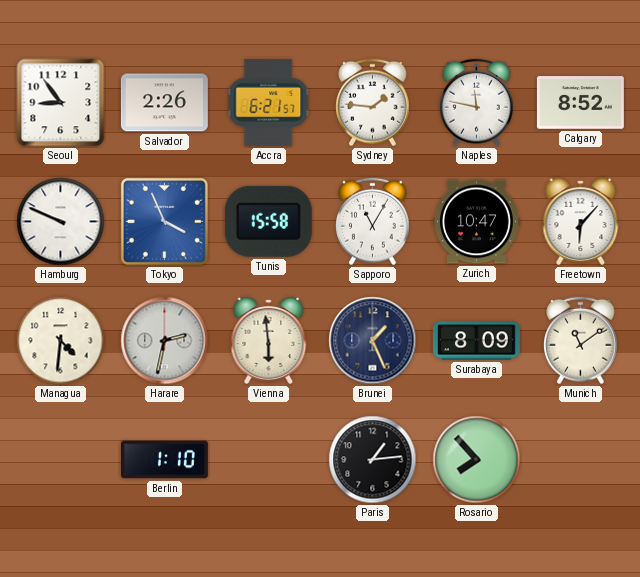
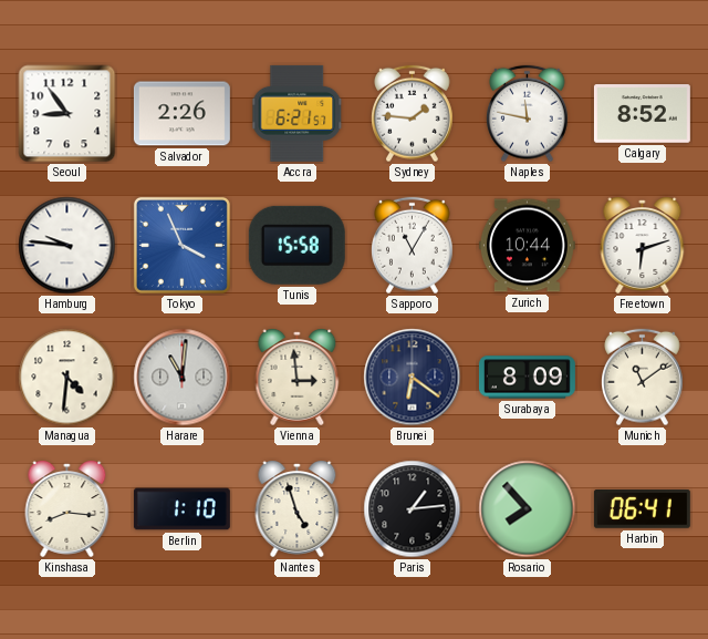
Hamburg: 9:49 -> 9:46
Zurich: 10:47 -> 10:44
Freetown: 6:07 -> 6:12
Harare: 2:32 -> 11:01
Vienna: 5:59 -> 2:59
Brunei: 1:26 -> 6:21
Kinshasa: none -> 8:16
Nantes: none -> 4:57
Harbin: none -> 06:41
